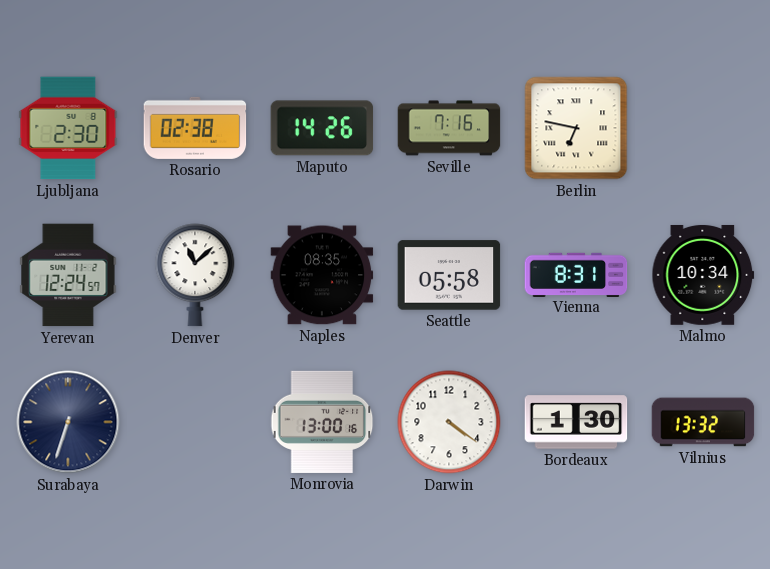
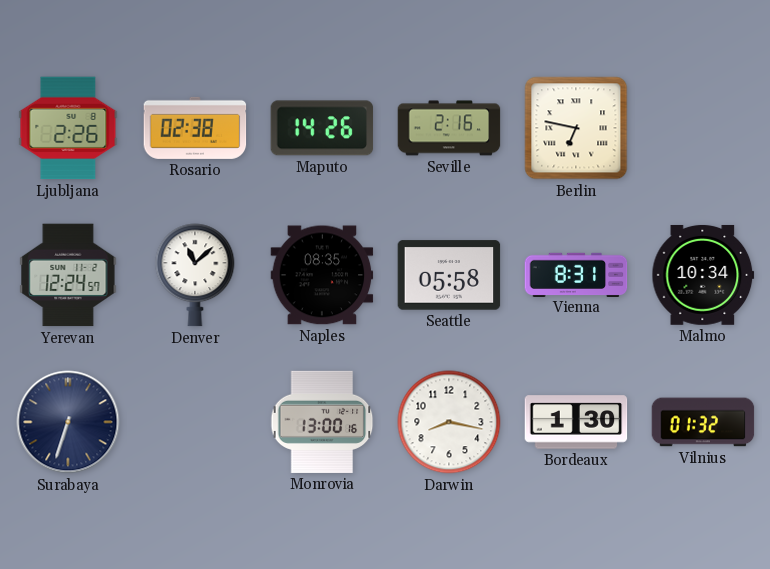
Ljubljana: 2:30 -> 2:26
Seville: 7:16 -> 2:16
Darwin: 4:21 -> 8:17
Vilnius: 13:32 -> 01:32
